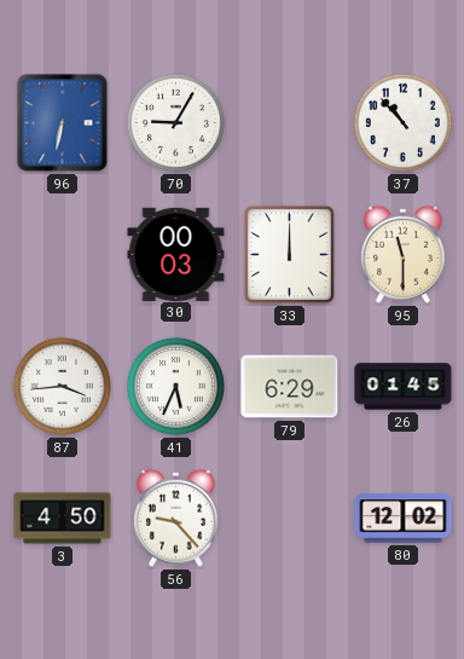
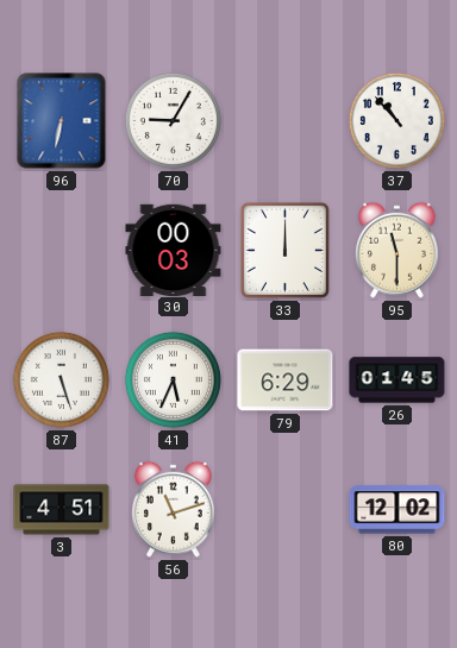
87: 3:44 -> 5:27
3: 4:50 -> 4:51
56: 9:23 -> 11:12
